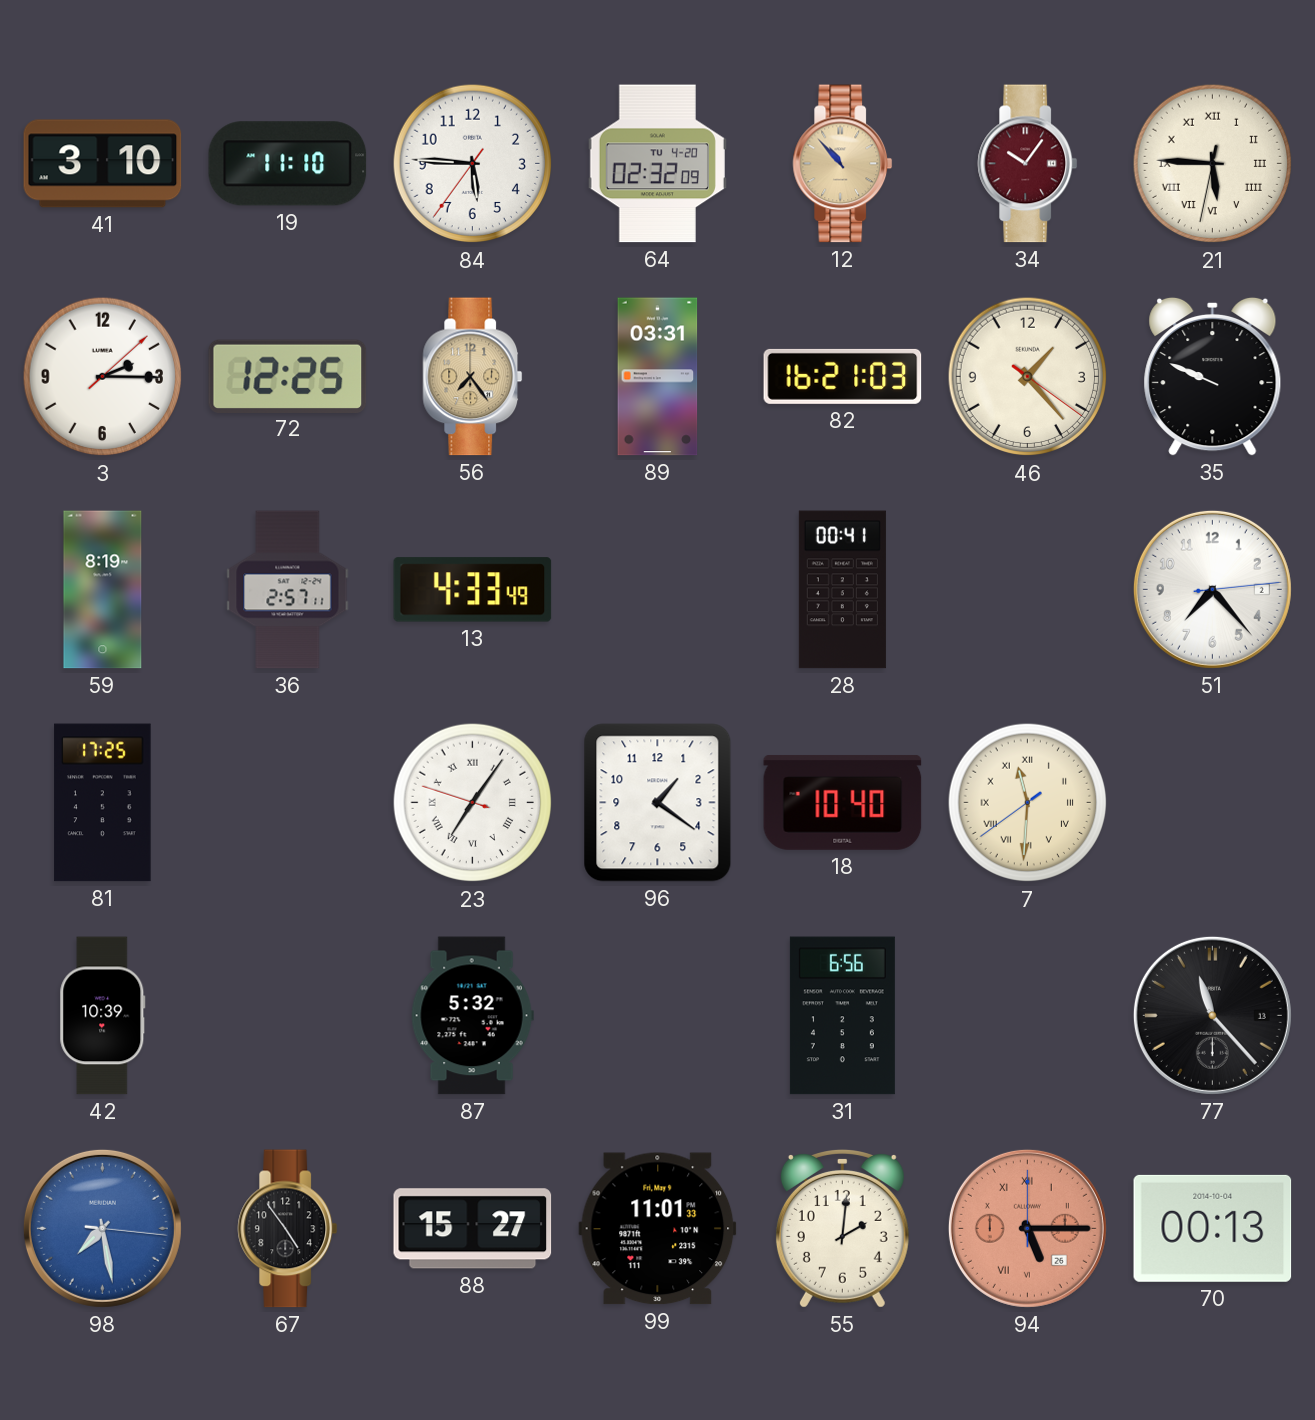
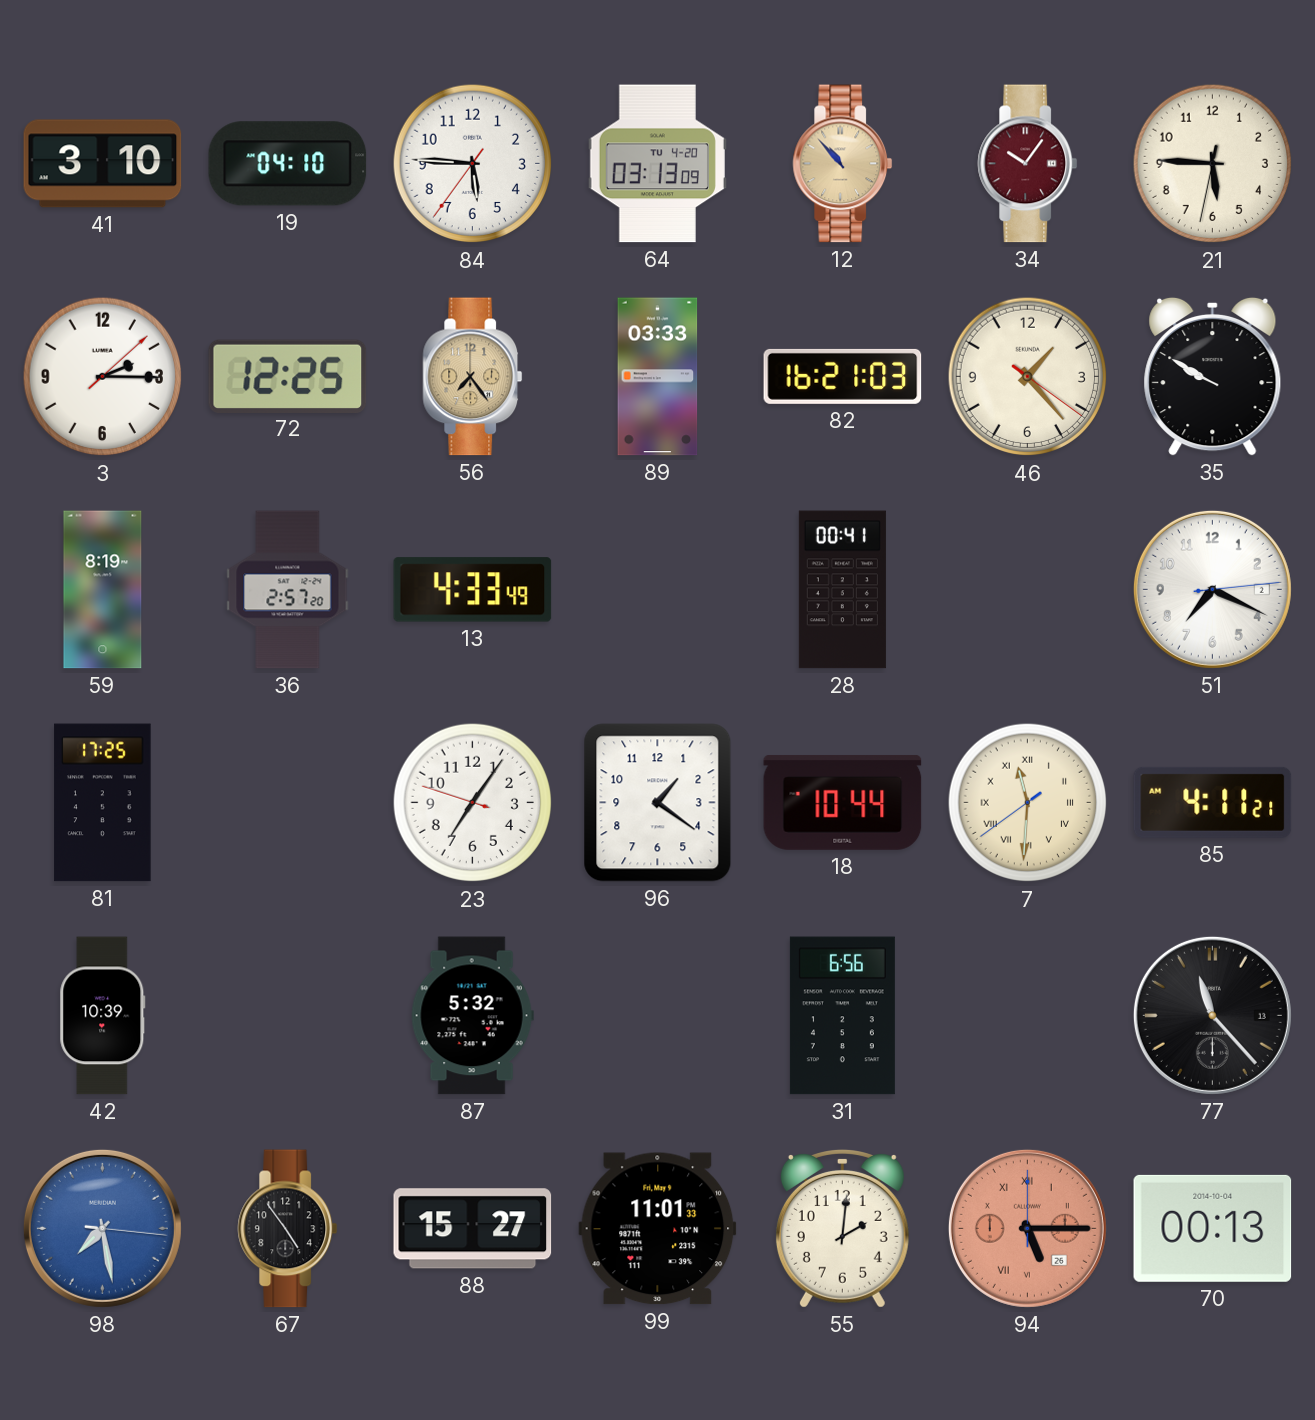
19: 11:10 -> 04:10
64: 02:32 -> 03:13
21 numerals: Roman -> Arabic
89: 03:31 -> 03:33
35: 9:49 -> 9:50
36: 2:57:11 -> 2:57:20
51: 7:23 -> 7:19
23 numerals: Roman -> Arabic
18: 10:40 -> 10:44
85: none -> 4:11
